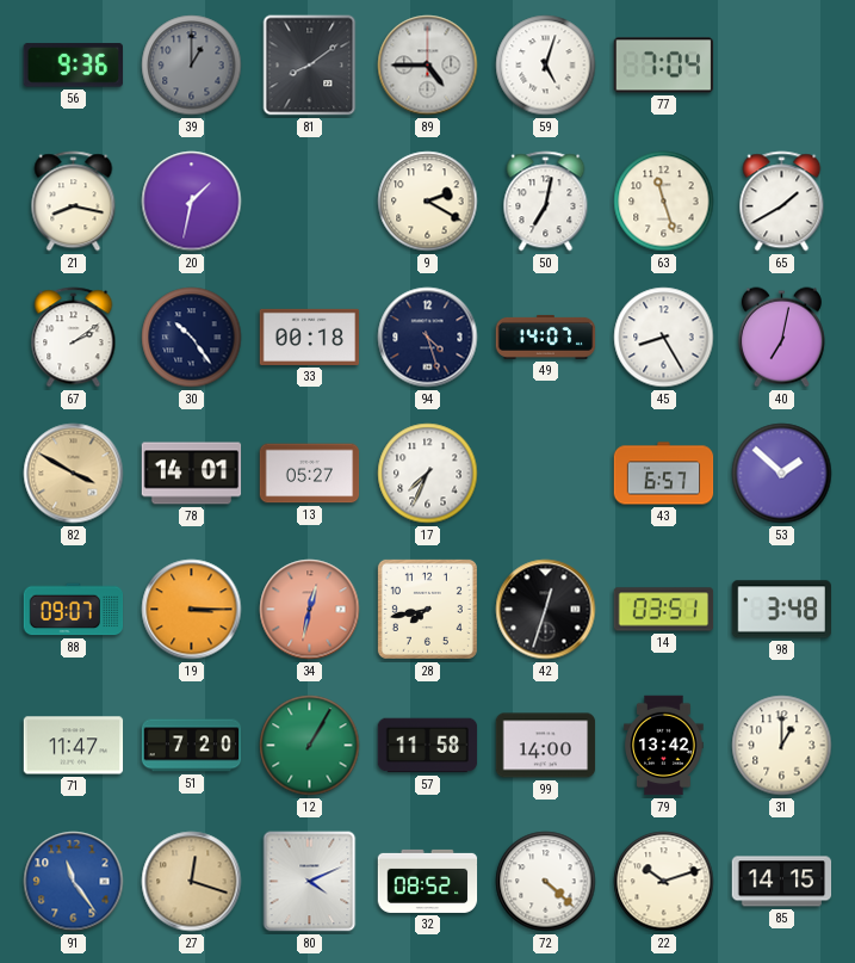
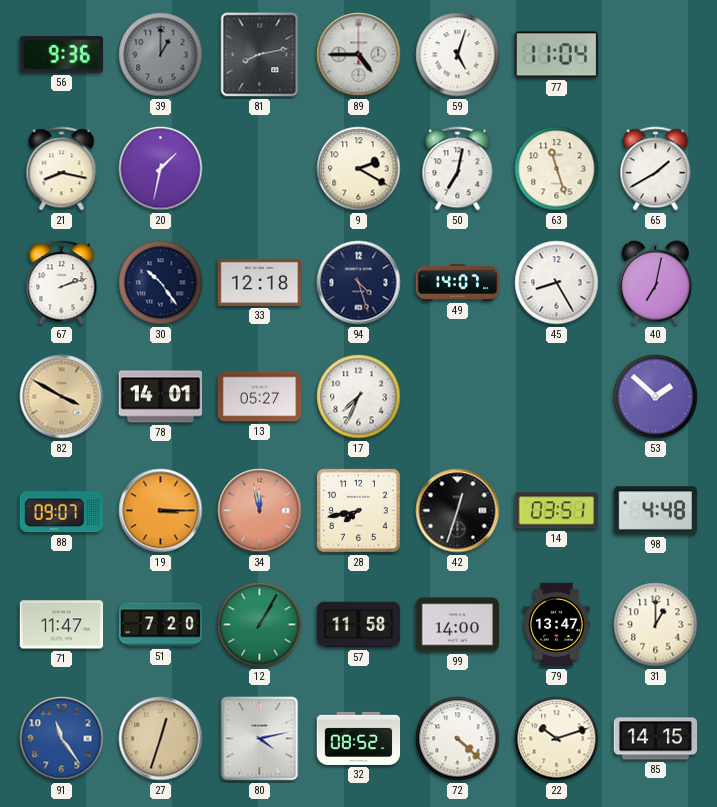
81: 8:09 -> 8:13
77: 7:04 -> 11:04
67: 2:09 -> 2:12
33: 00:18 -> 12:18
43: 6:57 -> none
34: 12:32 -> 11:58
98: 3:48 -> 4:48
79: 13:42 -> 13:47
27: 12:18 -> 12:33
80: 4:11 -> 4:13
